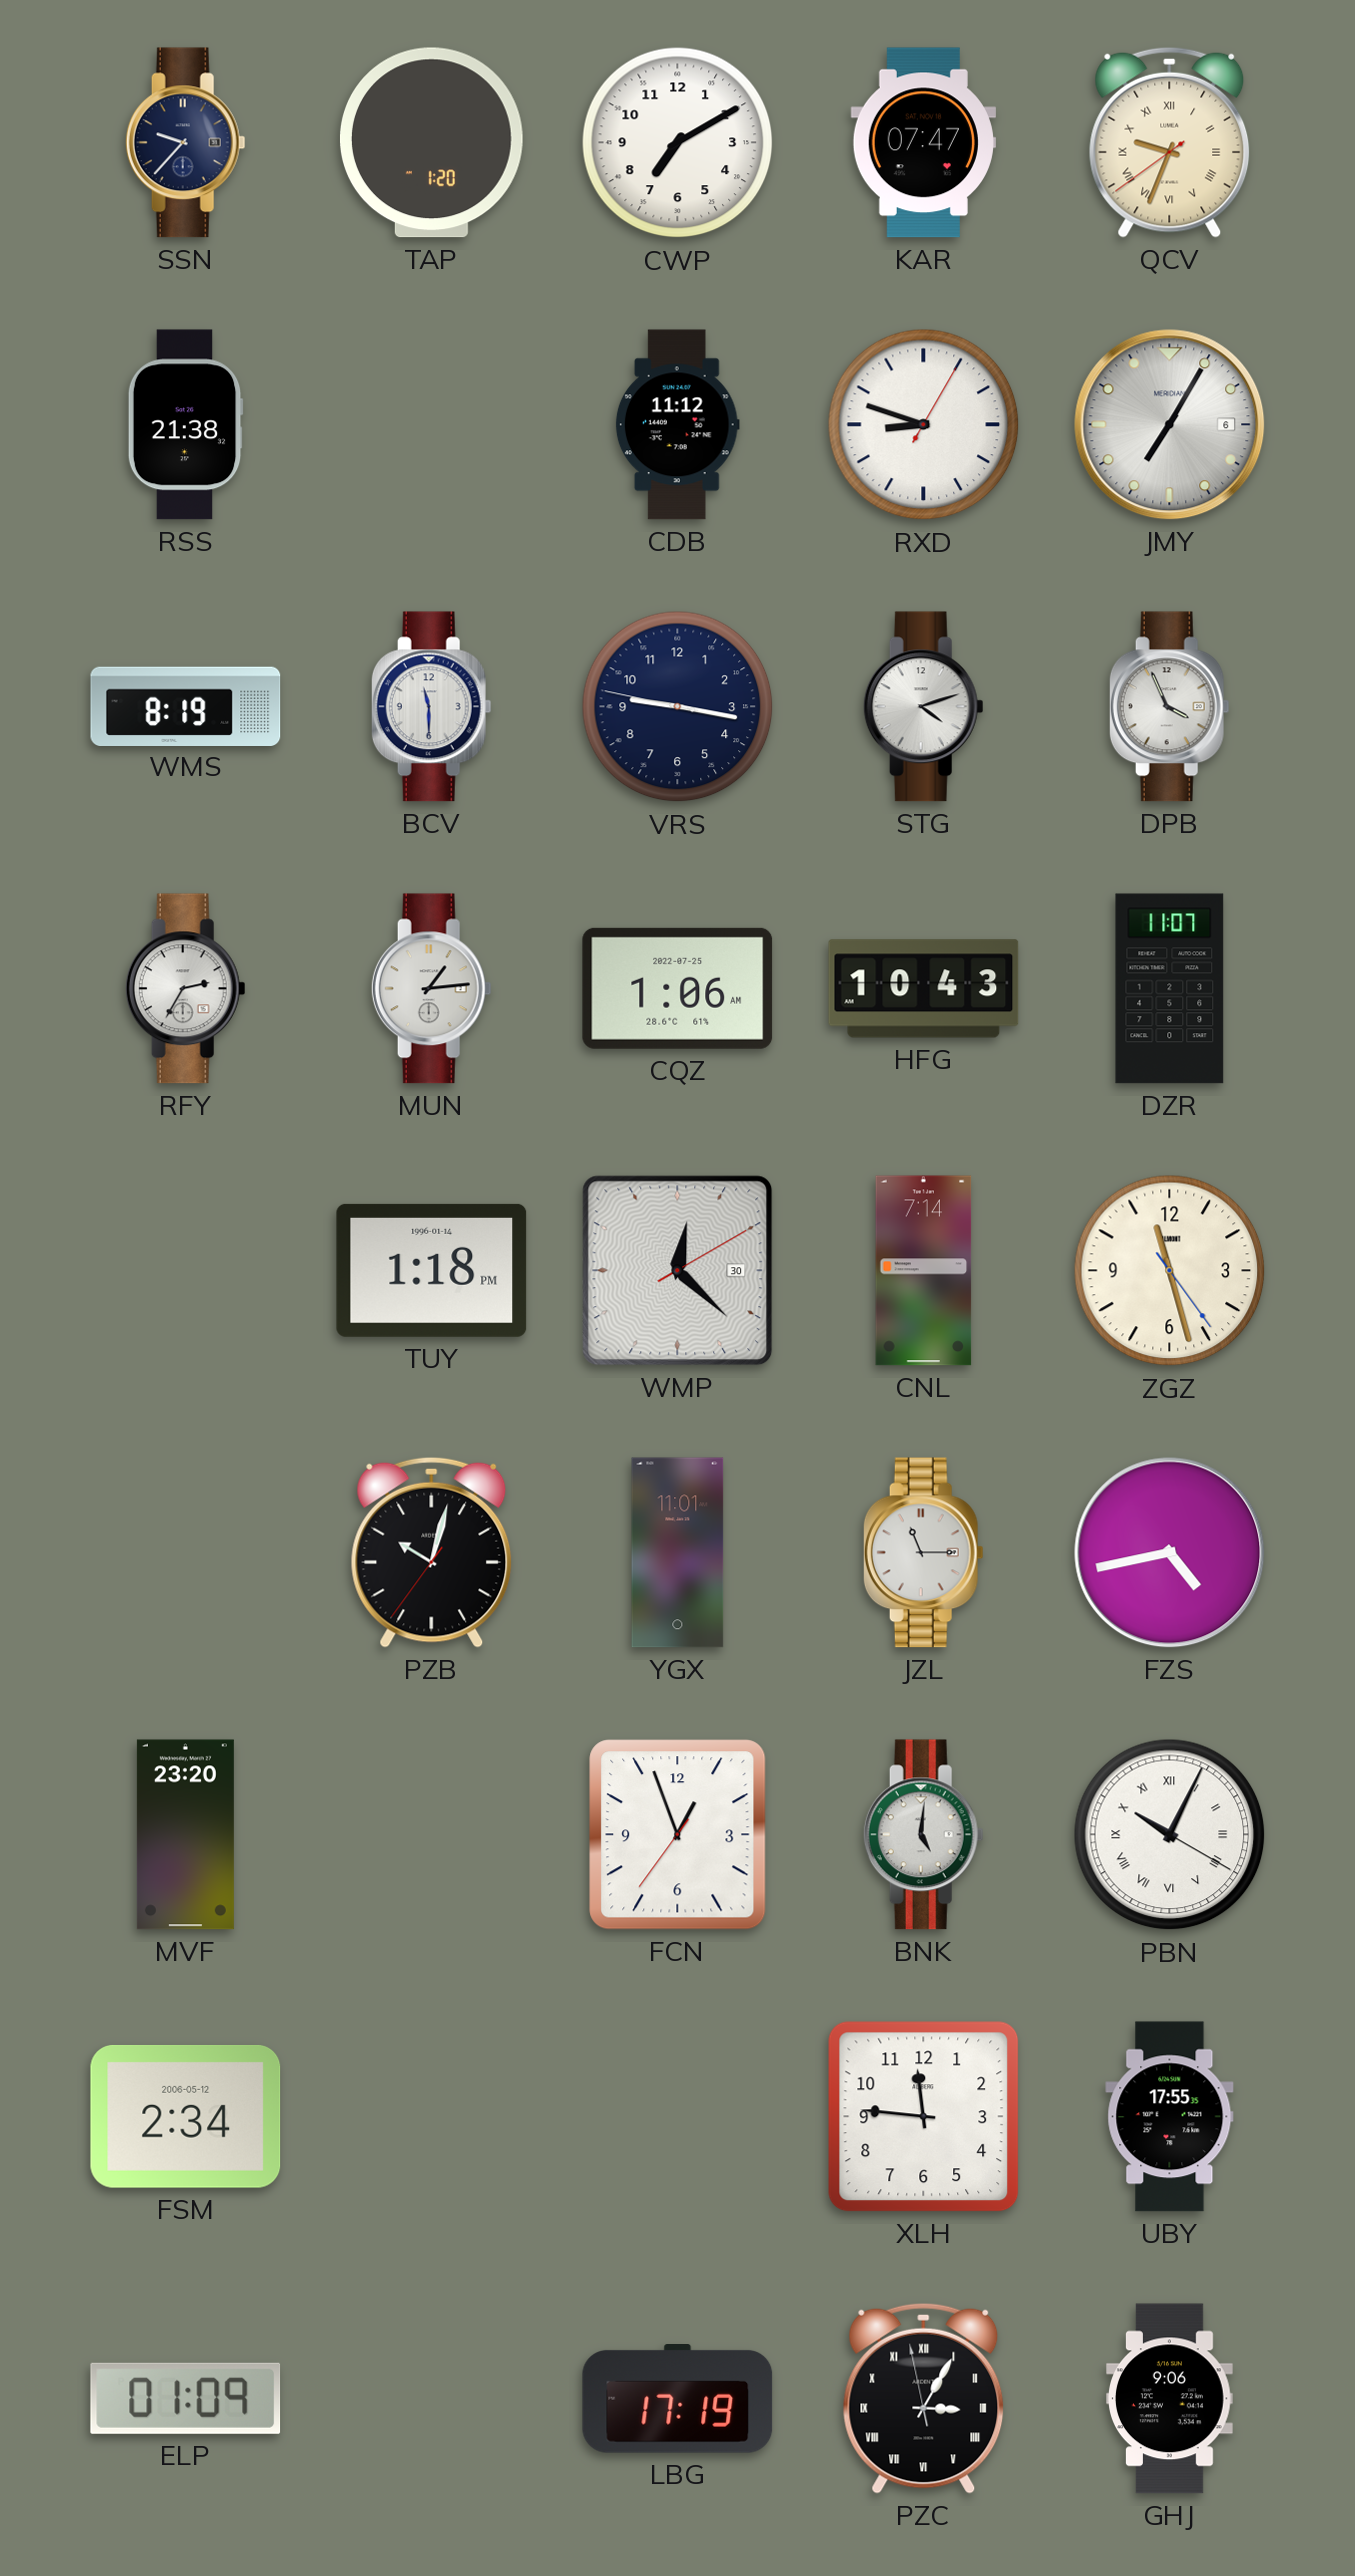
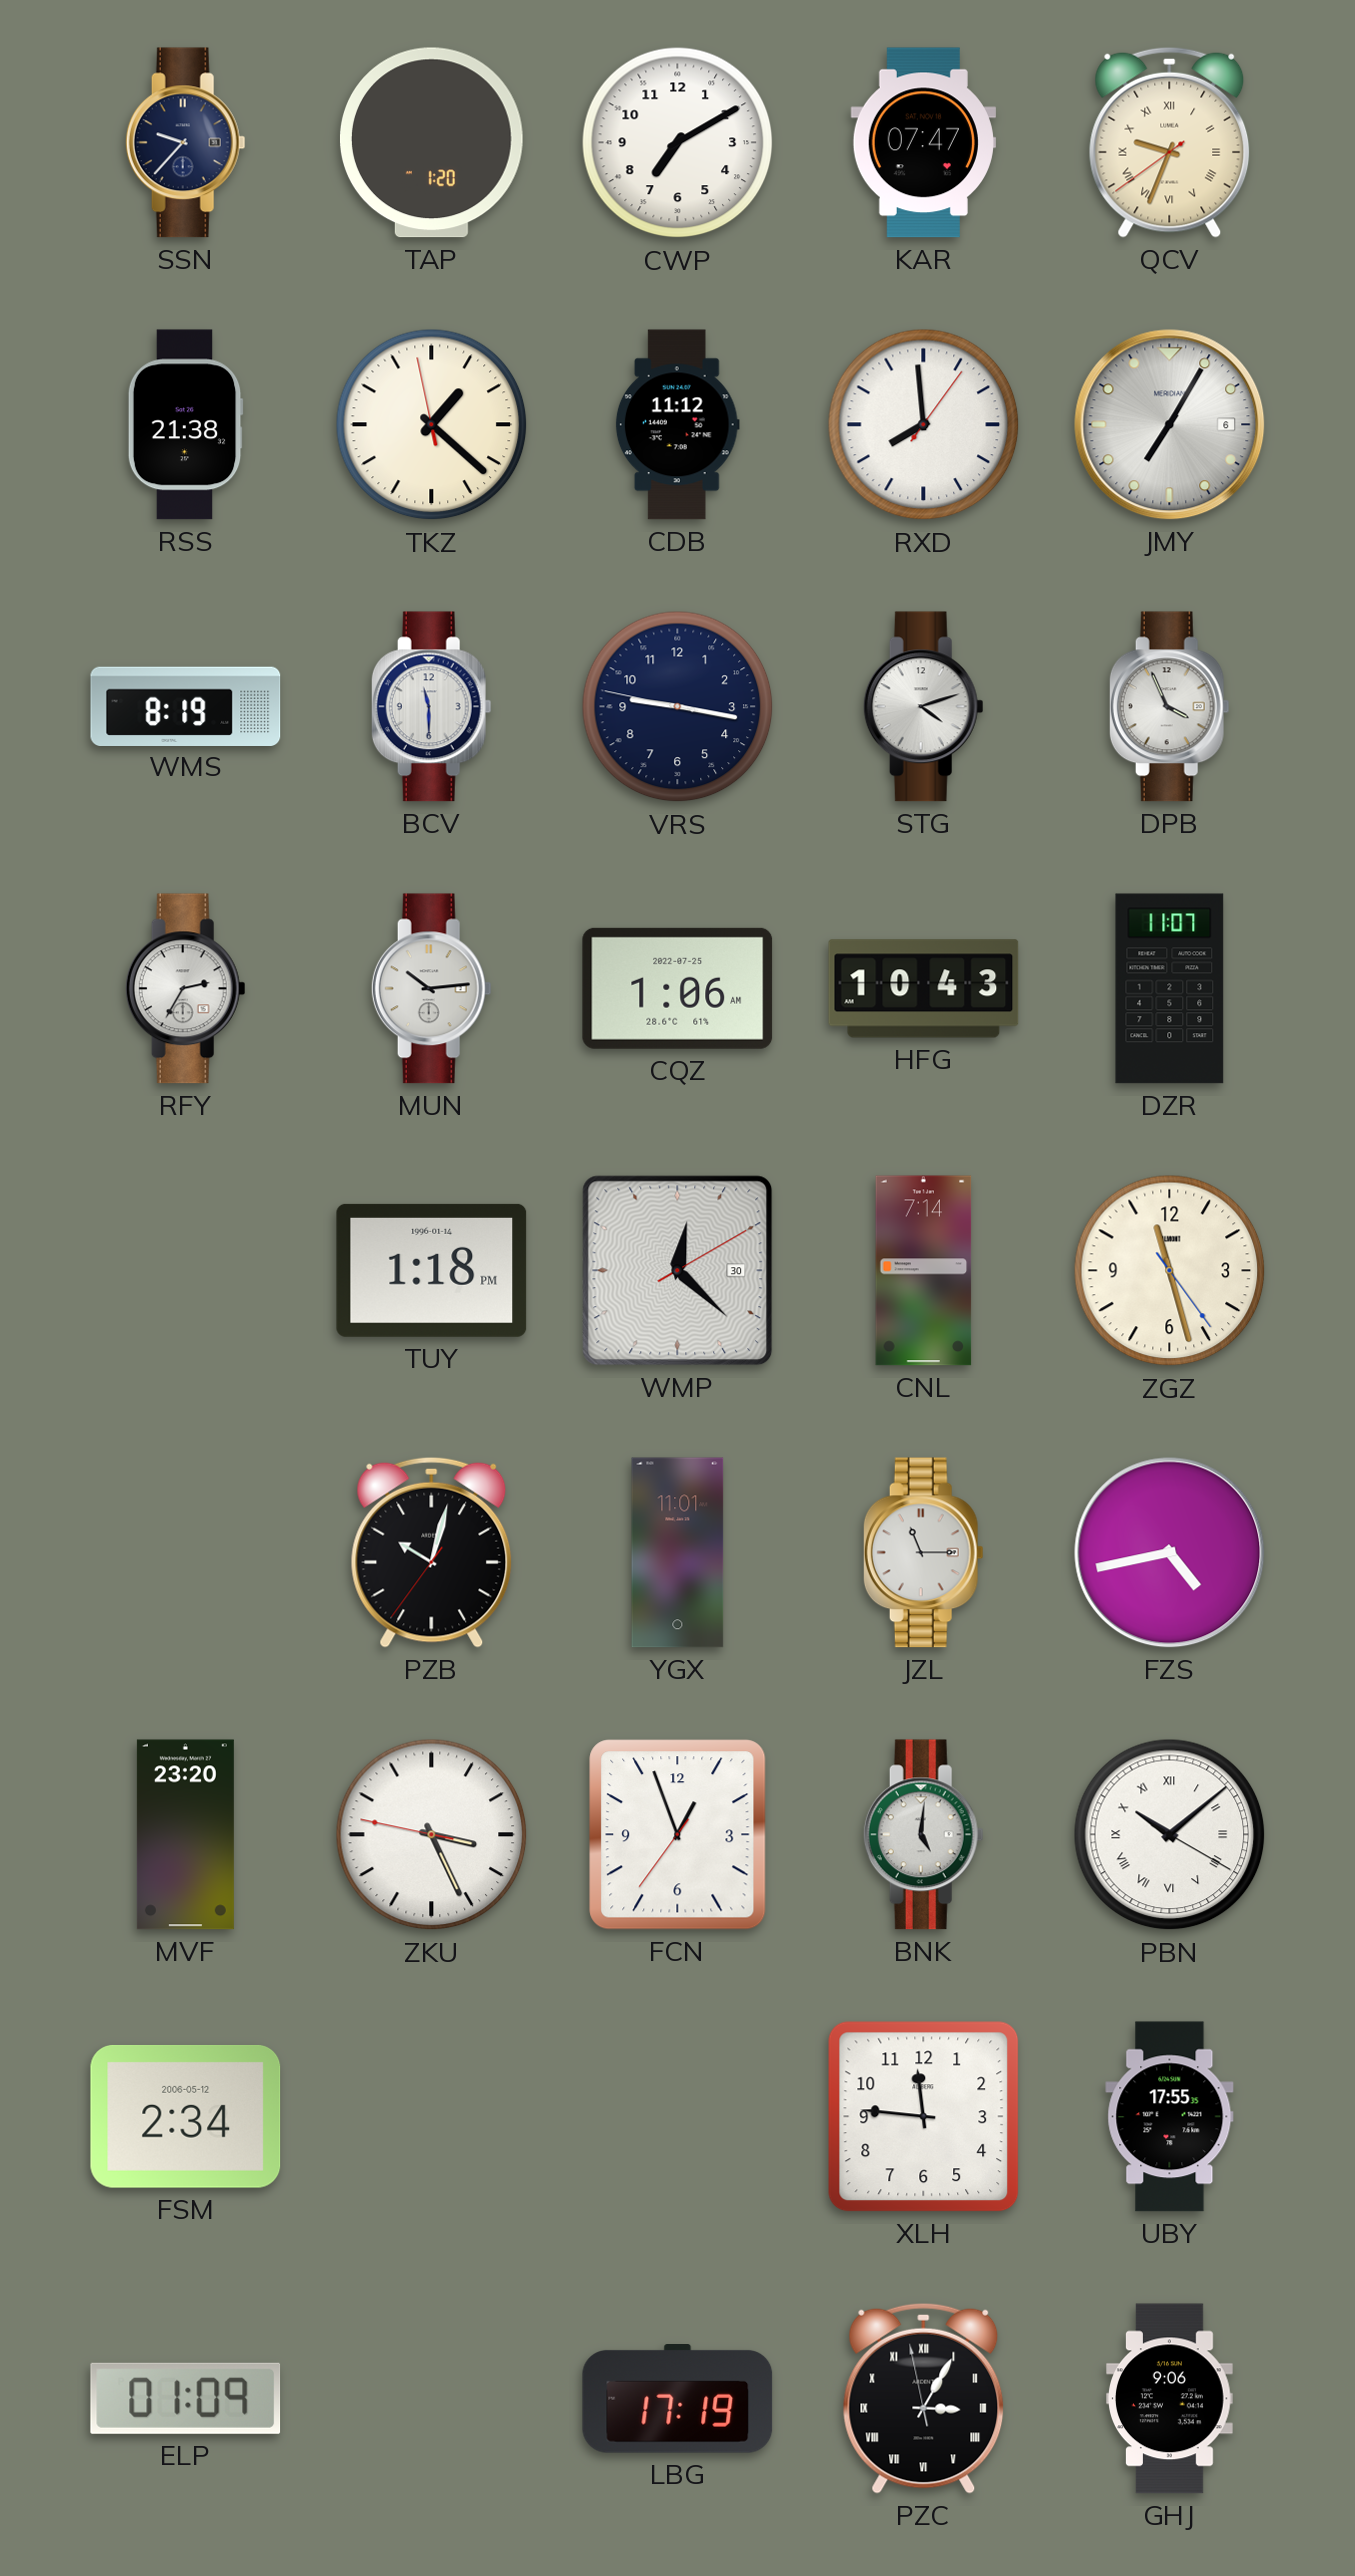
TKZ: none -> 1:21
RXD: 8:48 -> 7:59
MUN: 1:14 -> 10:14
ZKU: none -> 3:25
PBN: 10:04 -> 10:08
